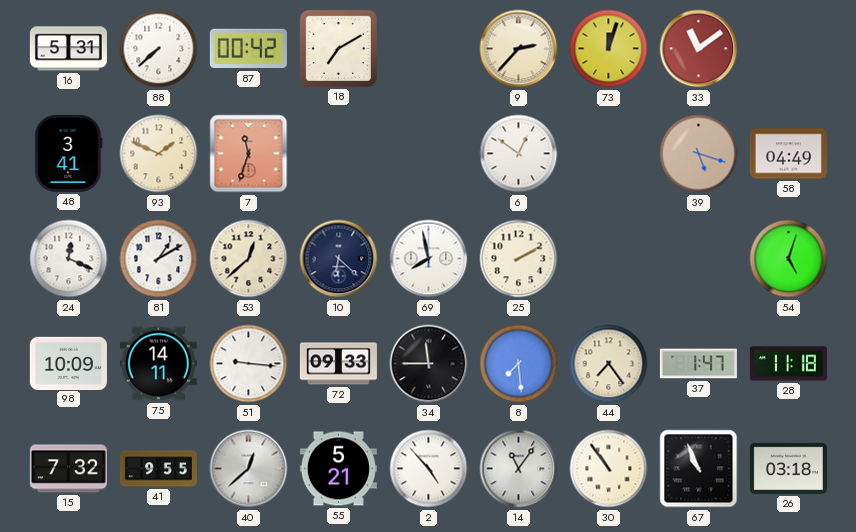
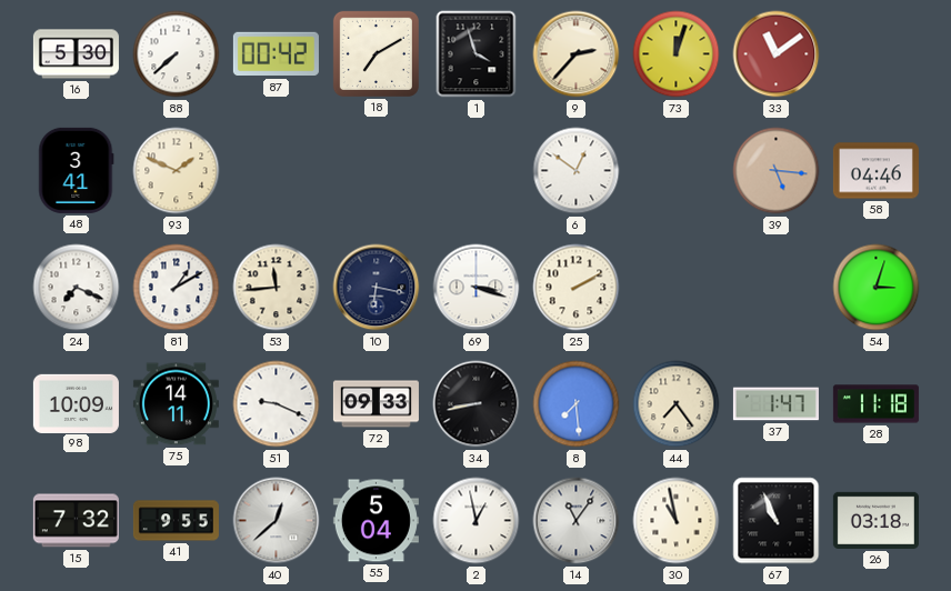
16: 5:31 -> 5:30
1: none -> 3:57
7: 11:33 -> none
39: 5:18 -> 5:16
58: 04:49 -> 04:46
24: 12:19 -> 7:19
53: 12:38 -> 11:44
10: 6:22 -> 6:17
69: 7:58 -> 3:18
54: 5:03 -> 3:03
51: 9:16 -> 9:19
34: 11:45 -> 8:43
55: 5:21 -> 5:04
2: 4:53 -> 12:58
30: 10:54 -> 10:58
